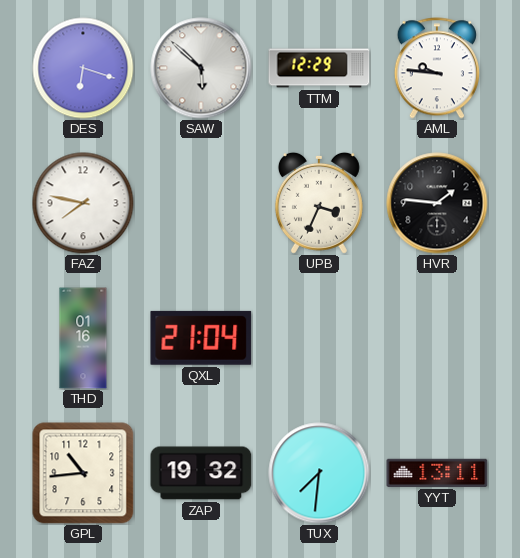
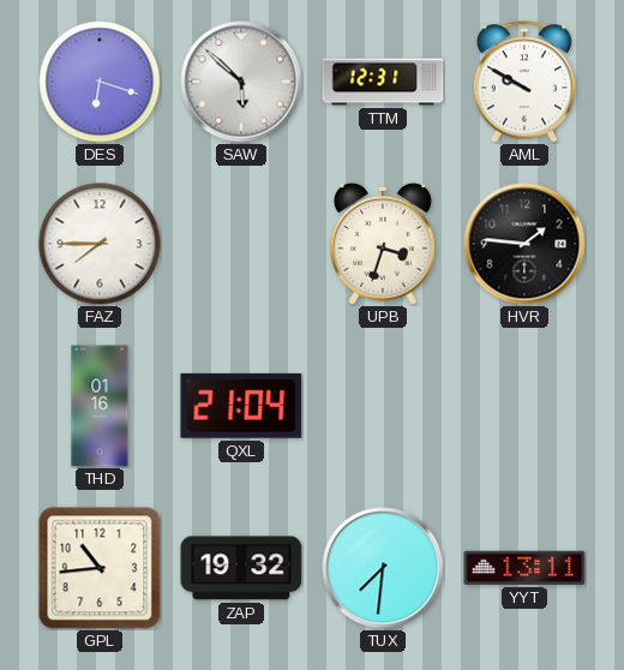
TTM: 12:29 -> 12:31
AML: 9:46 -> 9:50
FAZ: 7:47 -> 7:45
UPB: 3:34 -> 3:33
